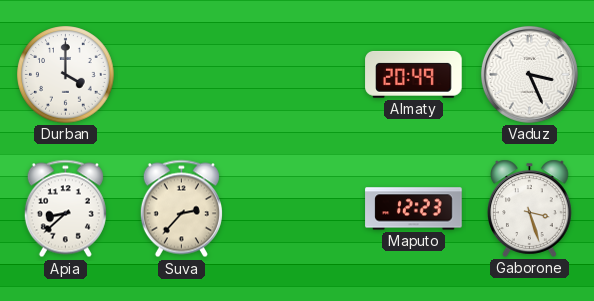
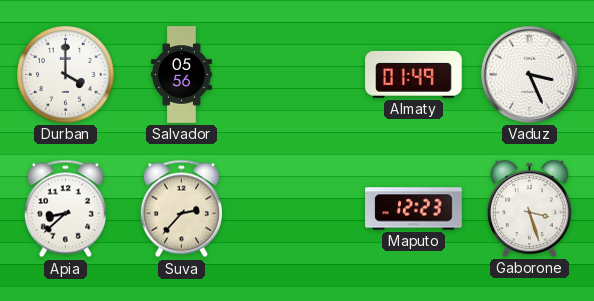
Salvador: none -> 05:56
Almaty: 20:49 -> 01:49
